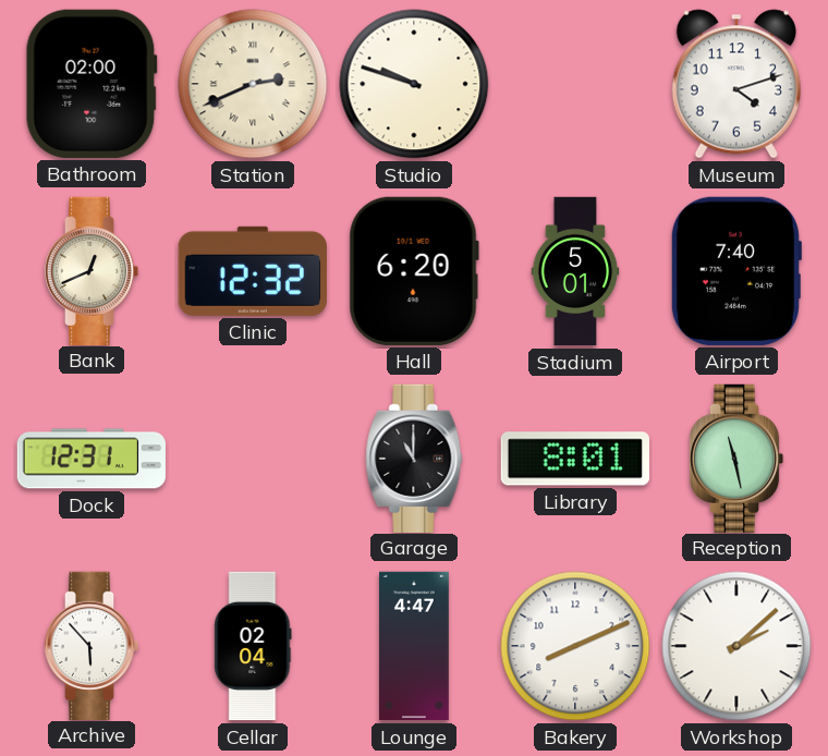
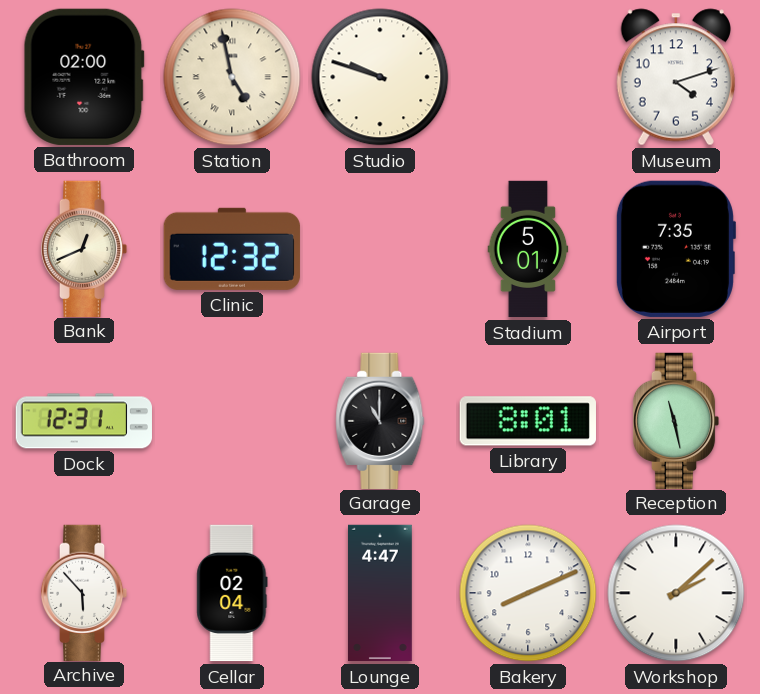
Station: 2:41 -> 4:58
Hall: 6:20 -> none
Airport: 7:40 -> 7:35
